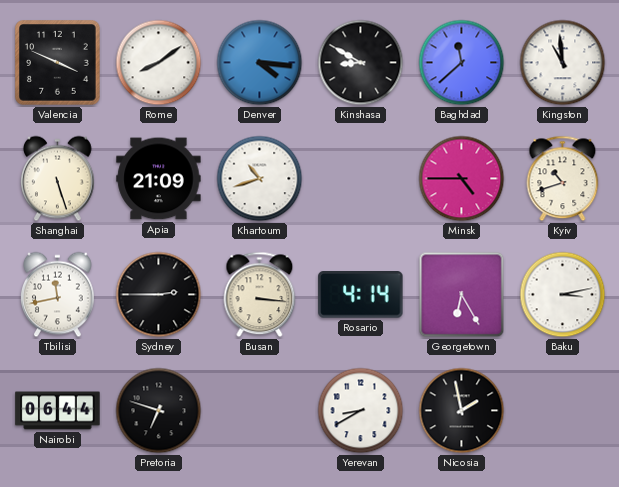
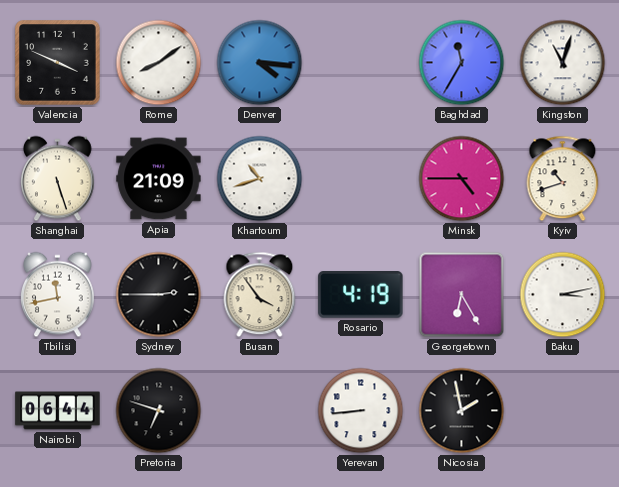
Kinshasa: 8:50 -> none
Baghdad: 11:38 -> 11:35
Kingston: 10:59 -> 11:03
Busan: 3:16 -> 3:54
Rosario: 4:14 -> 4:19
Yerevan: 8:40 -> 8:44
